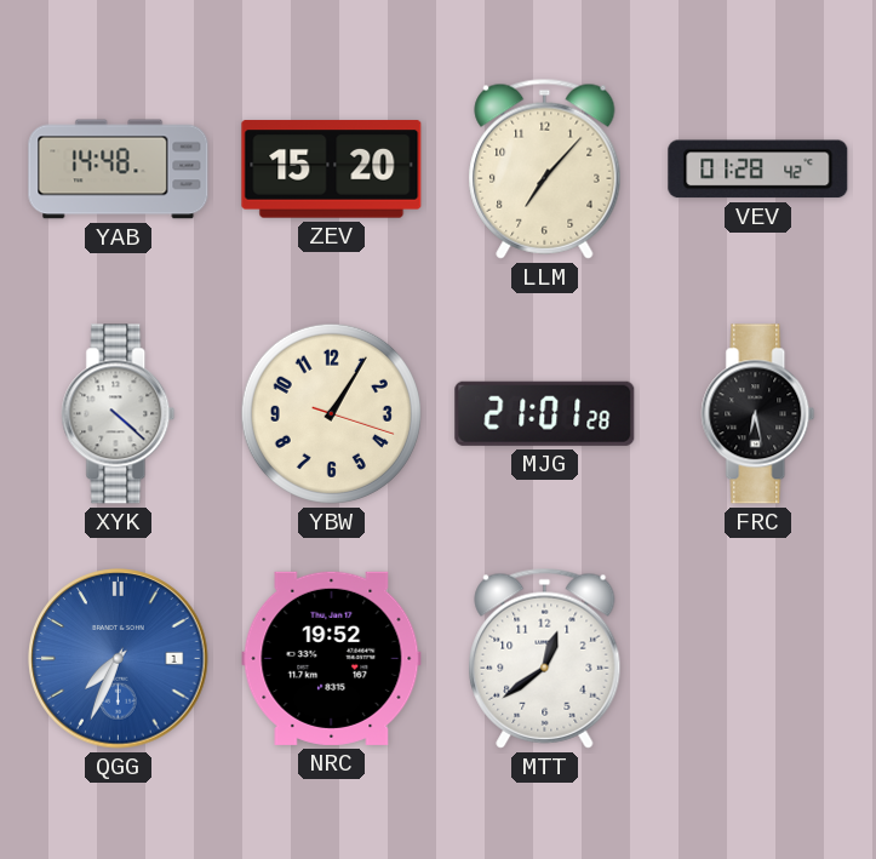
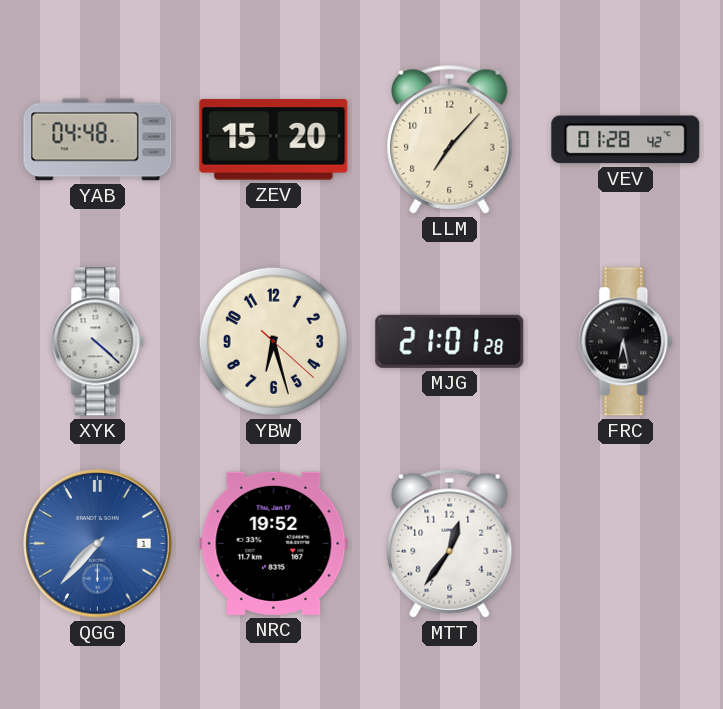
YAB: 14:48 -> 04:48
YBW: 1:05 -> 6:27
QGG: 7:34 -> 7:37
MTT: 12:39 -> 12:36
